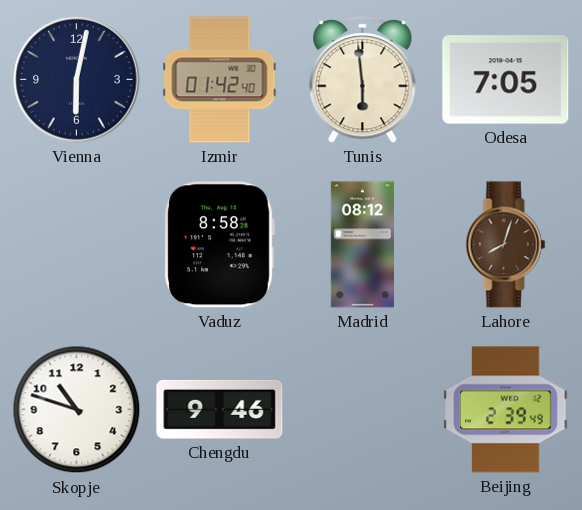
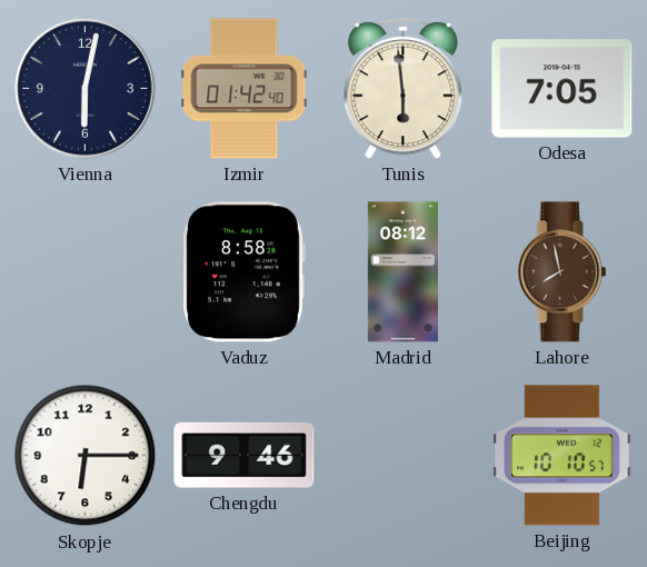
Lahore: 8:03 -> 7:58
Skopje: 10:48 -> 6:15
Beijing: 2:39 -> 10:10
